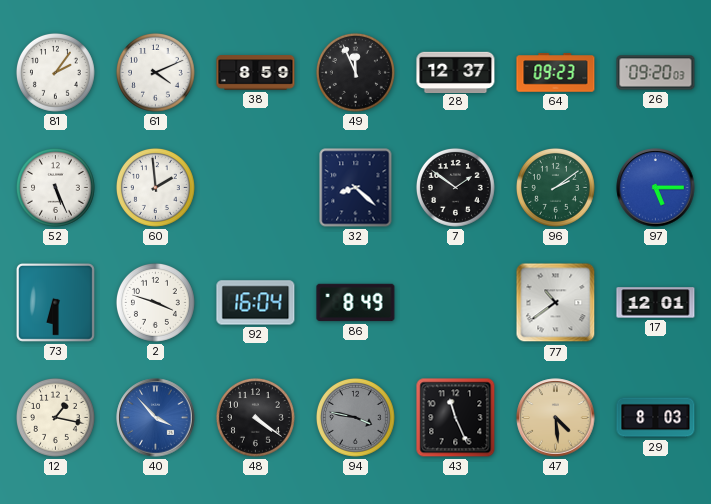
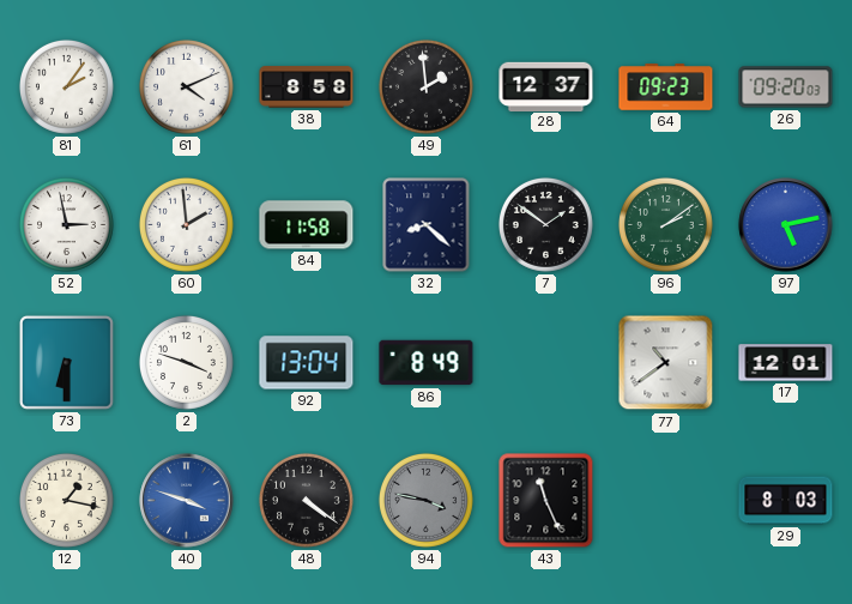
38: 8:59 -> 8:58
49: 11:56 -> 1:59
52: 5:26 -> 2:58
84: none -> 11:58
97: 5:15 -> 5:13
92: 16:04 -> 13:04
40: 3:53 -> 3:48
47: 4:29 -> none
